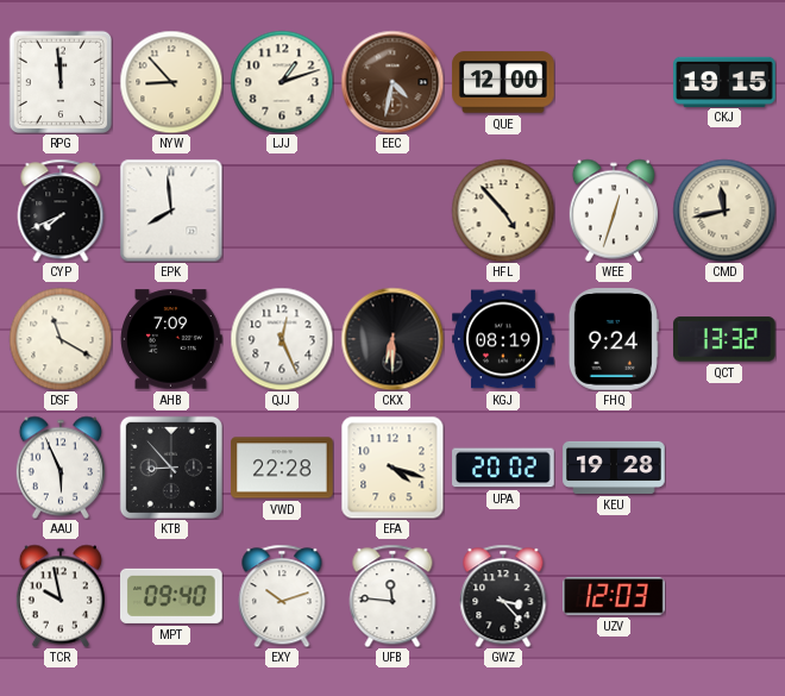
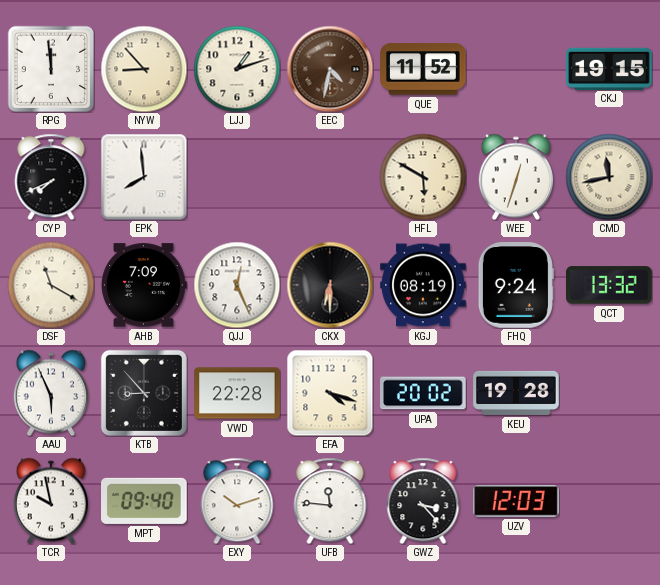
QUE: 12:00 -> 11:52
HFL: 4:53 -> 5:50
